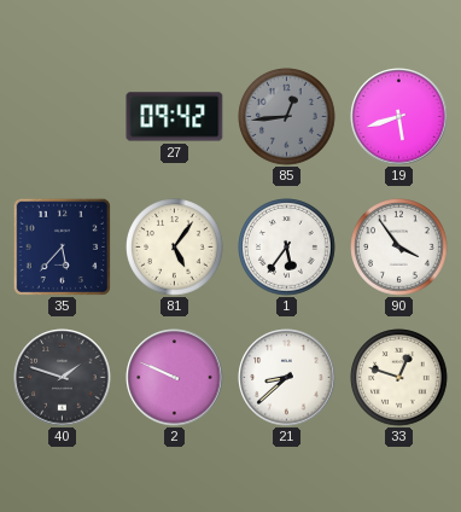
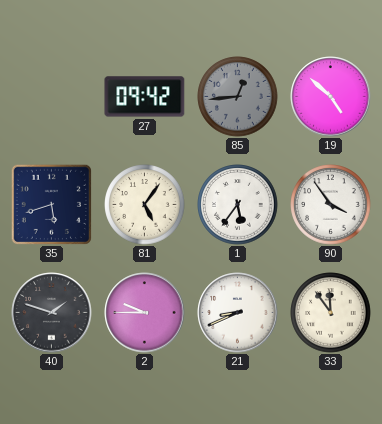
19: 5:42 -> 4:52
35: 5:37 -> 5:42
2: 9:49 -> 9:45
21: 8:38 -> 8:41
33: 12:48 -> 11:54
